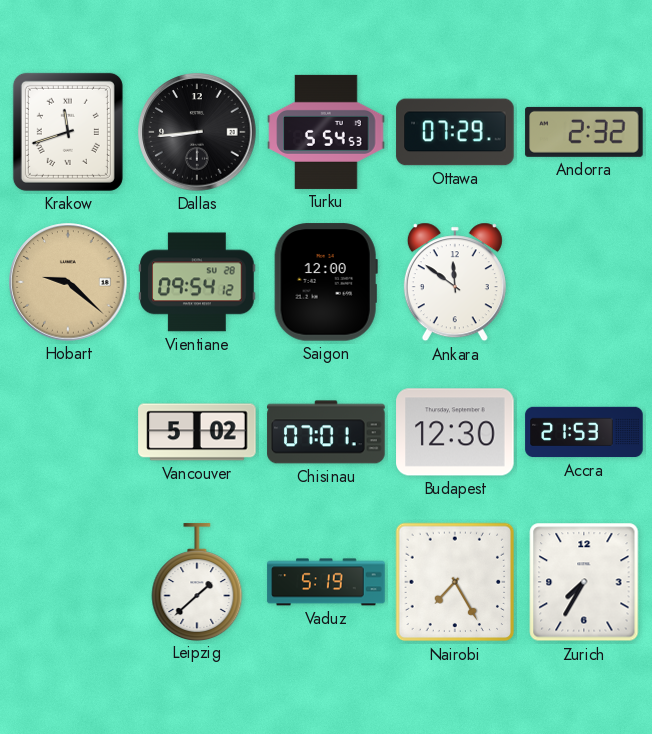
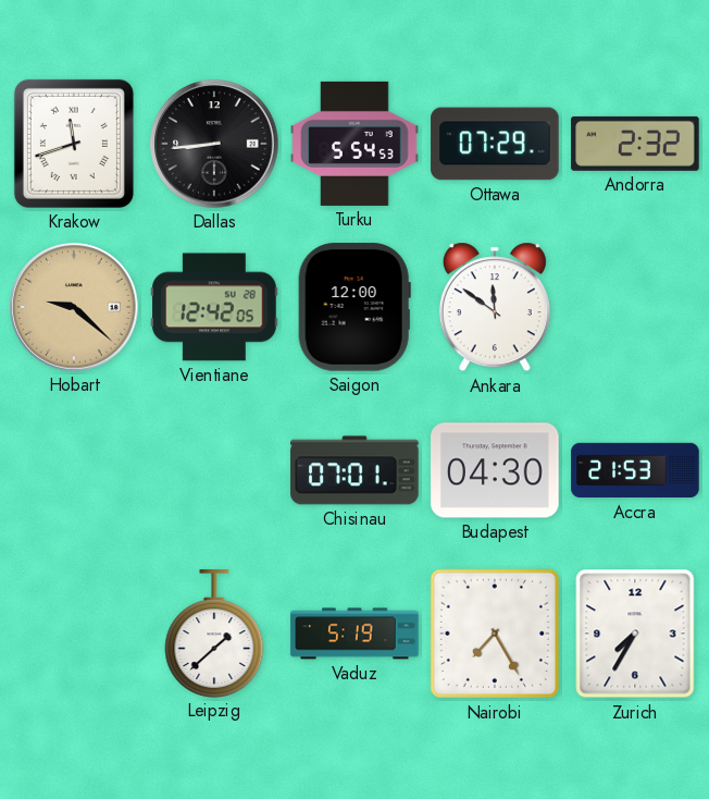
Vientiane: 09:54 -> 12:42
Vancouver: 5:02 -> none
Budapest: 12:30 -> 04:30
